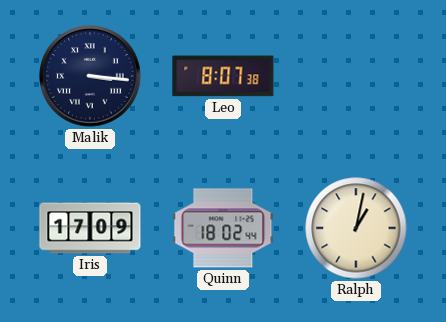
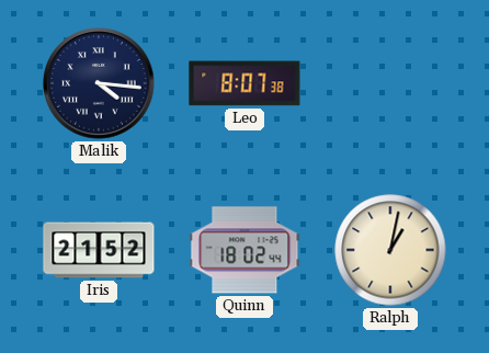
Malik: 3:16 -> 4:16
Iris: 17:09 -> 21:52
